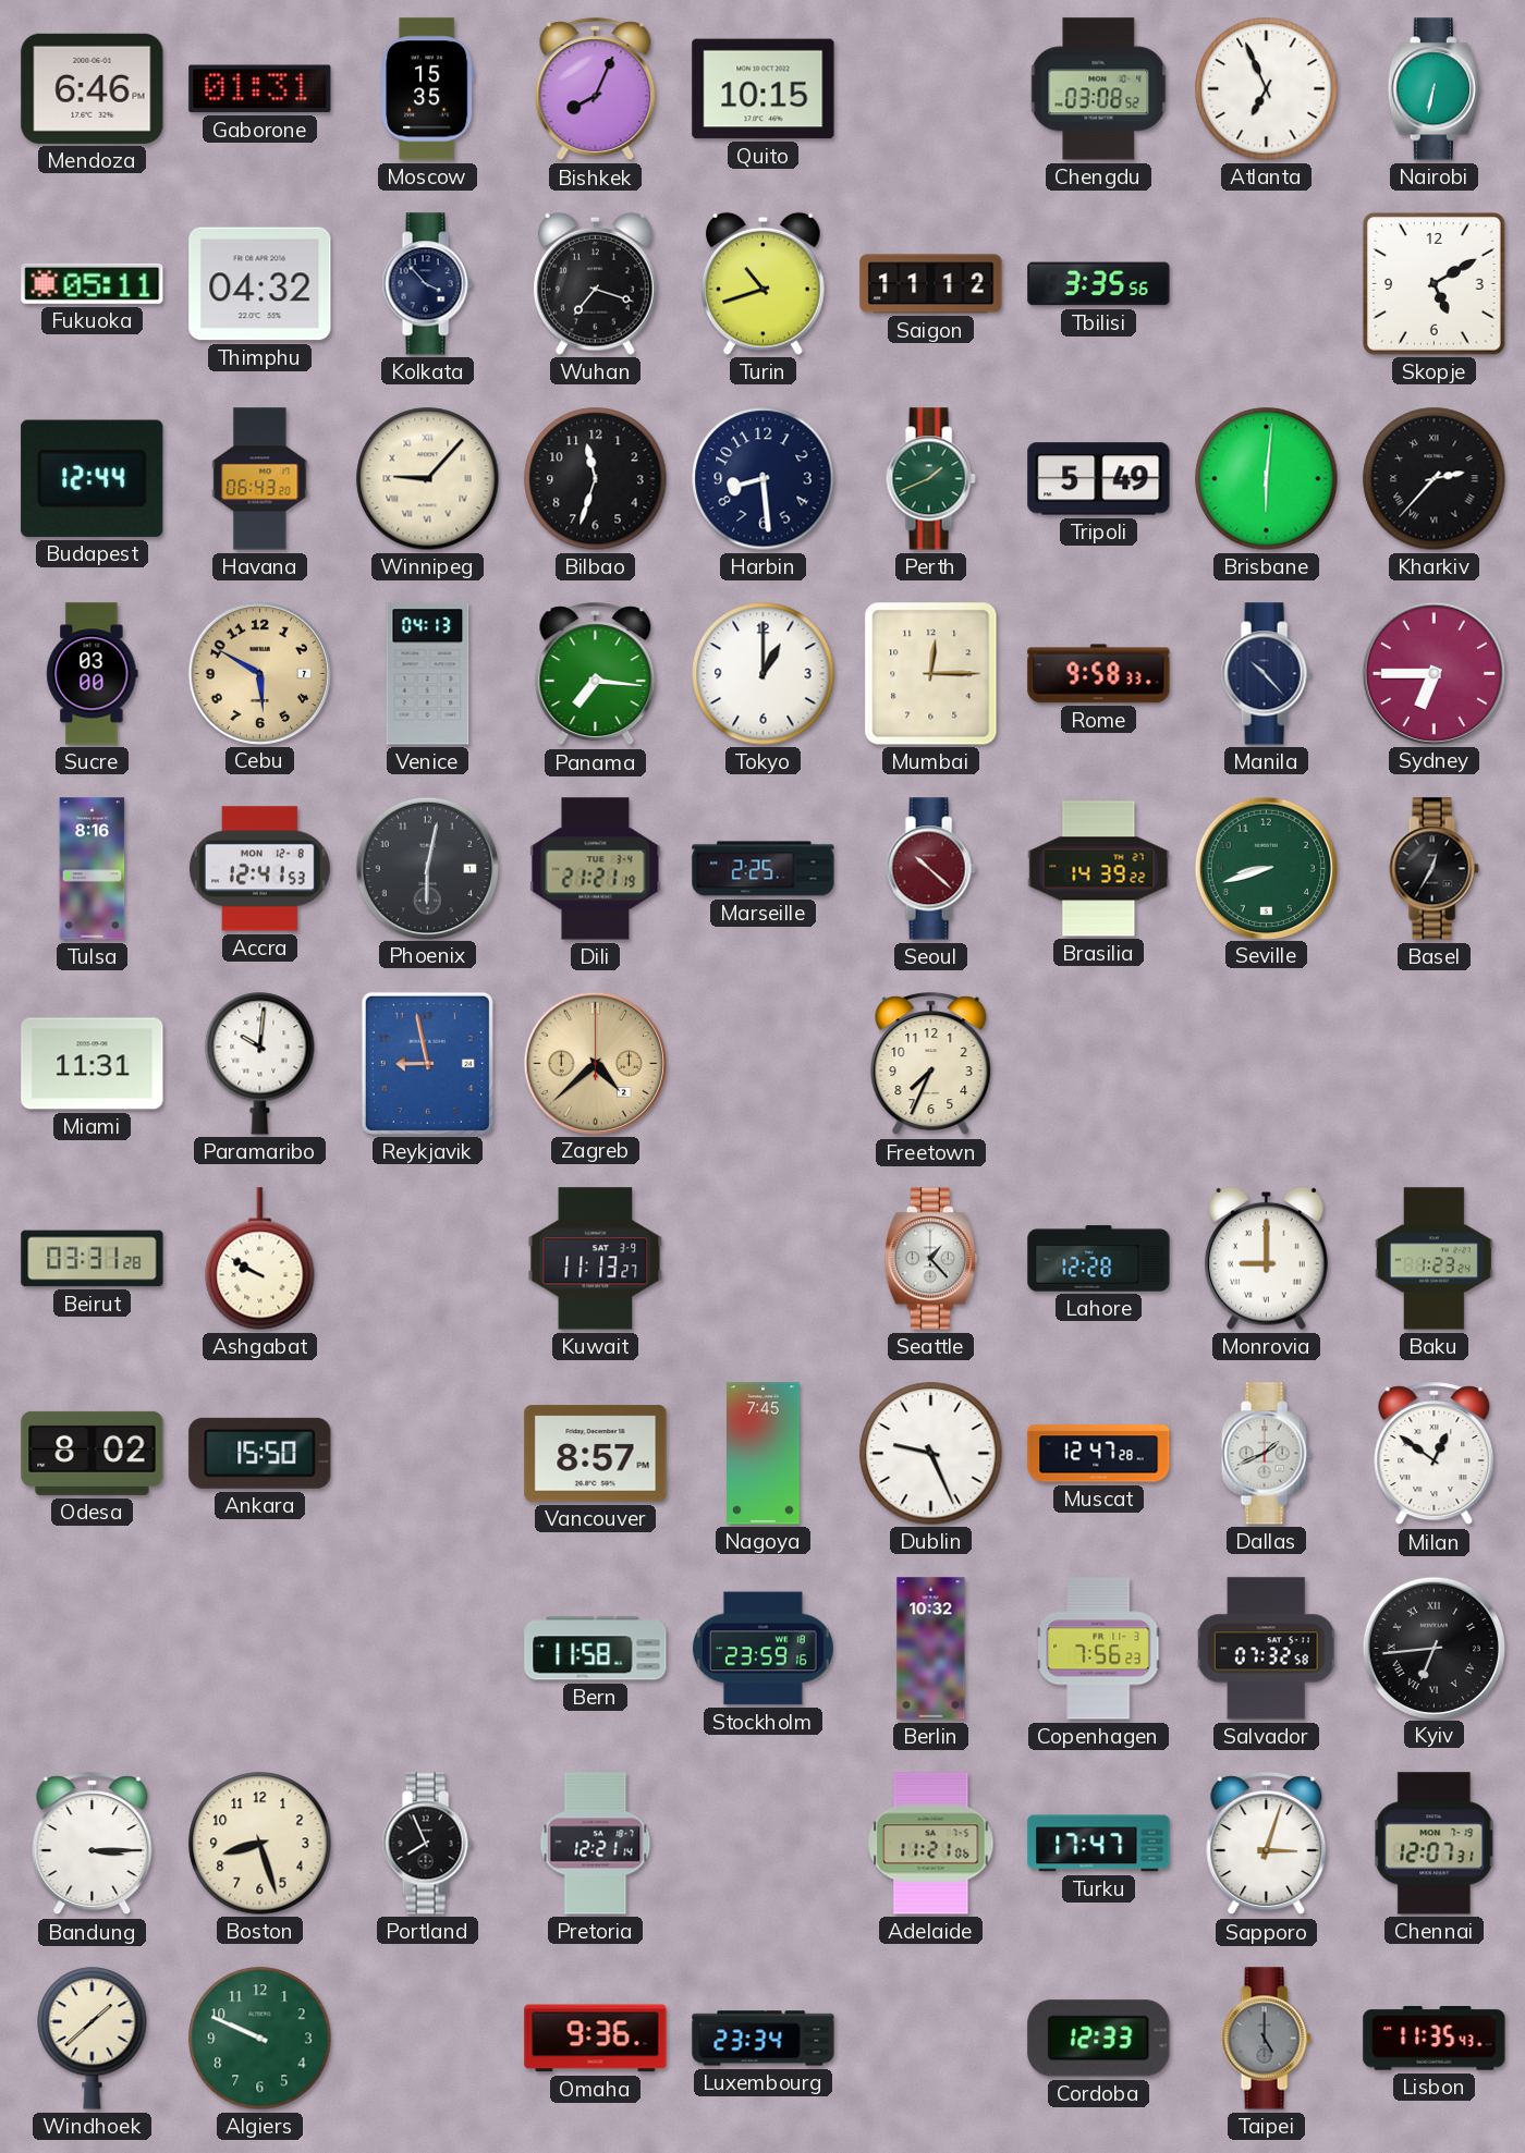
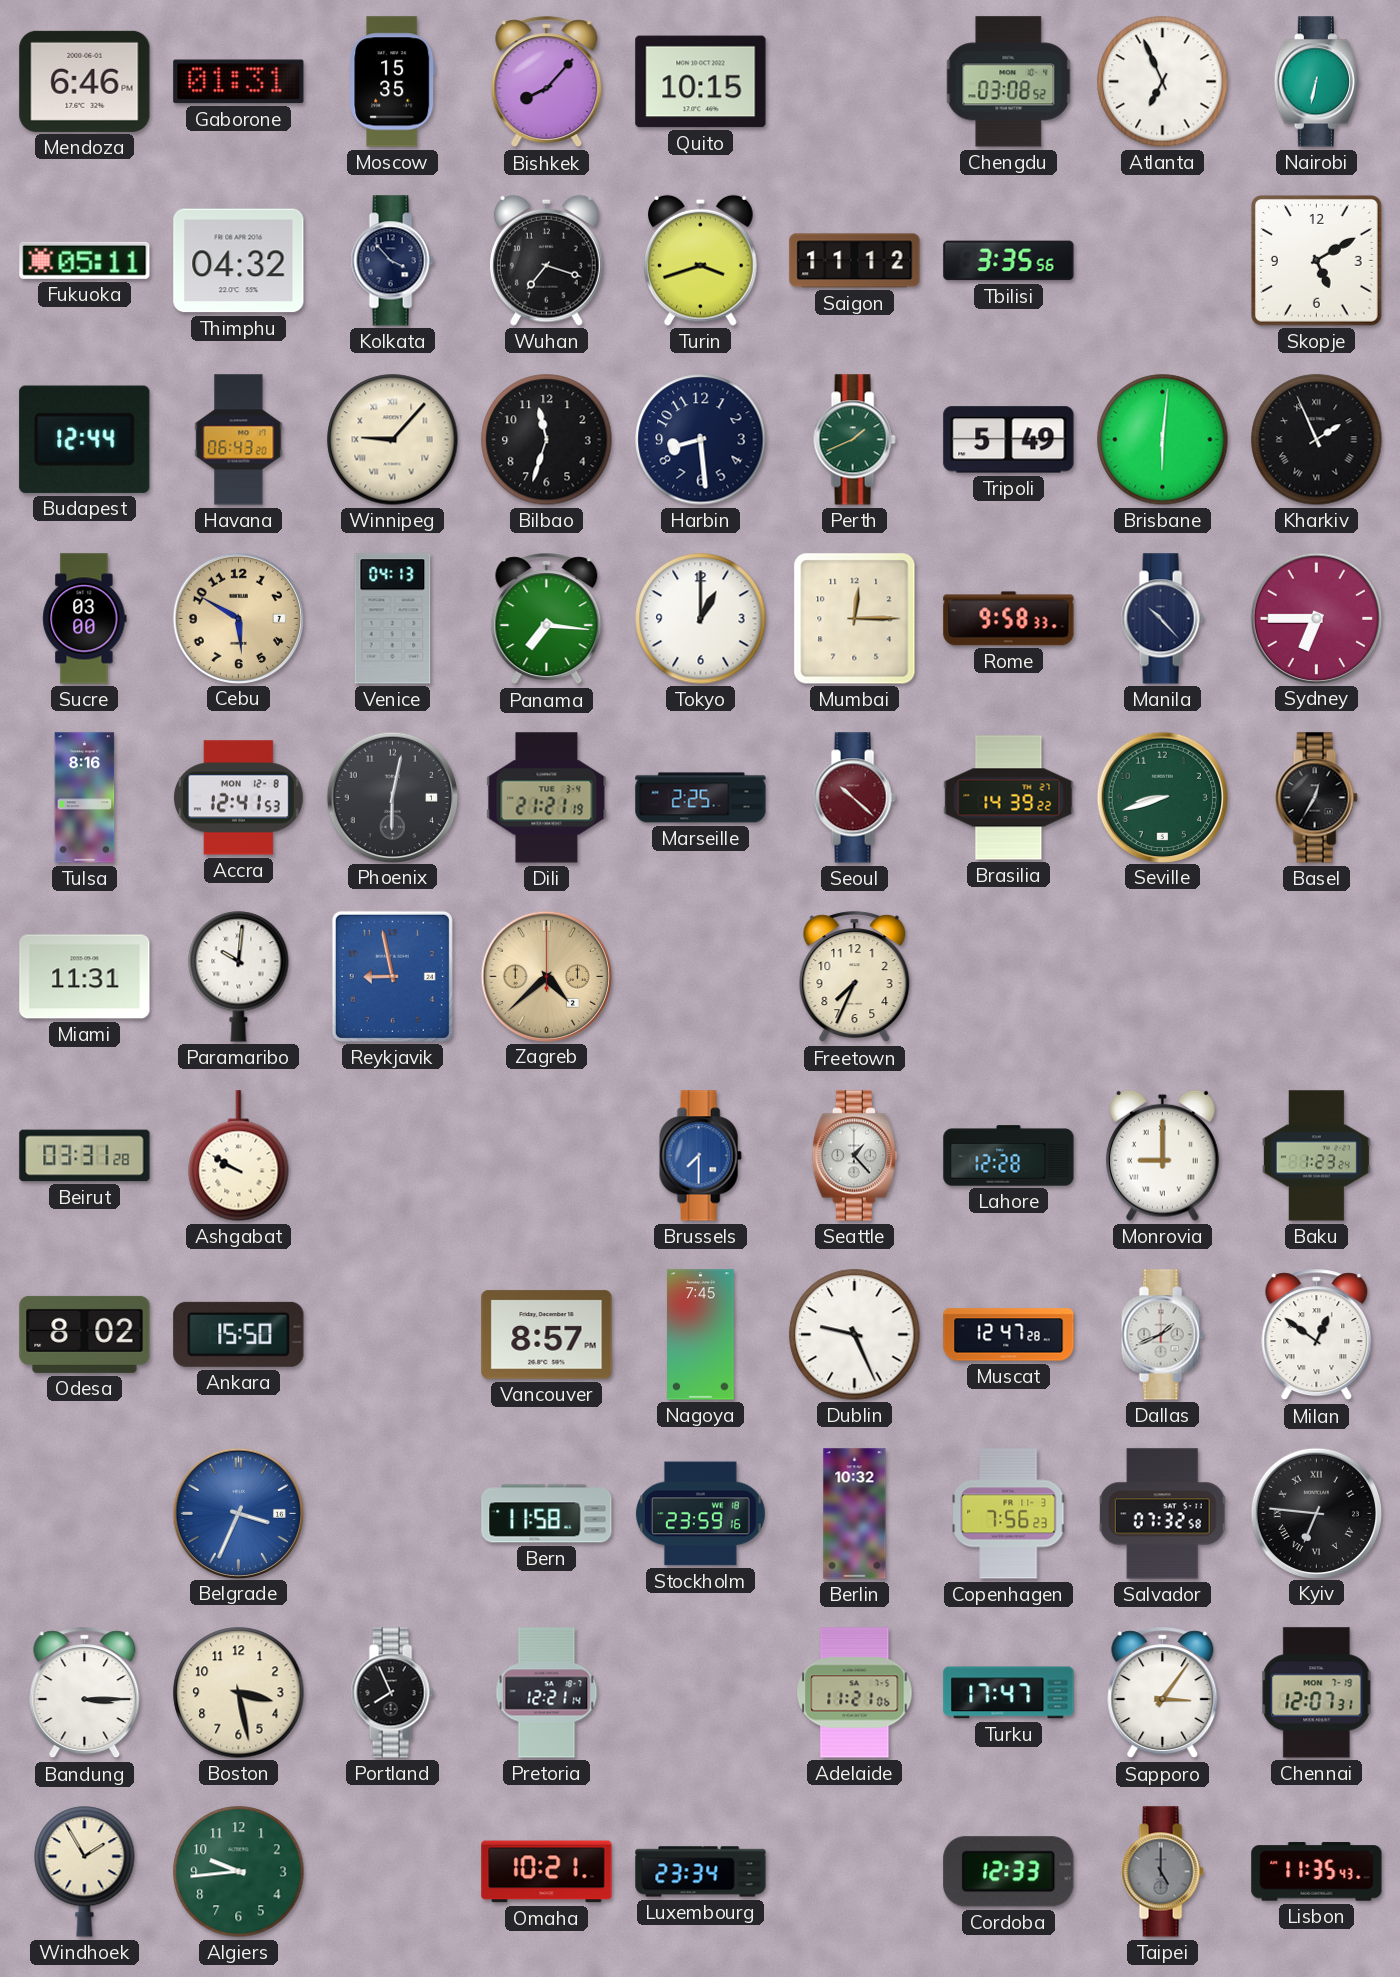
Bishkek: 8:04 -> 8:07
Turin: 10:42 -> 3:42
Kharkiv: 2:37 -> 1:56
Kuwait: 11:13 -> none
Brussels: none -> 7:30
Belgrade: none -> 3:34
Kyiv: 6:44 -> 6:46
Boston: 8:27 -> 3:28
Sapporo: 3:03 -> 3:06
Windhoek: 1:38 -> 1:55
Algiers: 9:49 -> 9:44
Omaha: 9:36 -> 10:21
